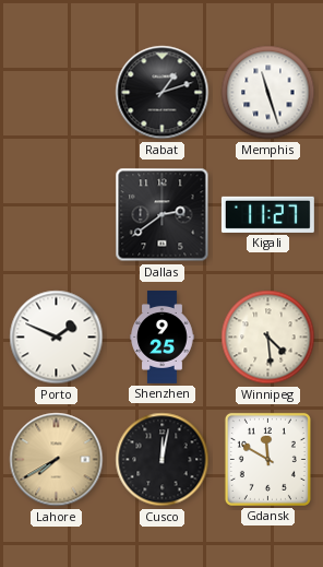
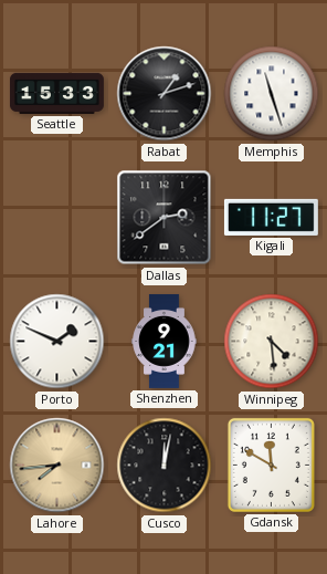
Seattle: none -> 15:33
Shenzhen: 9:25 -> 9:21
Lahore: 7:40 -> 7:44
